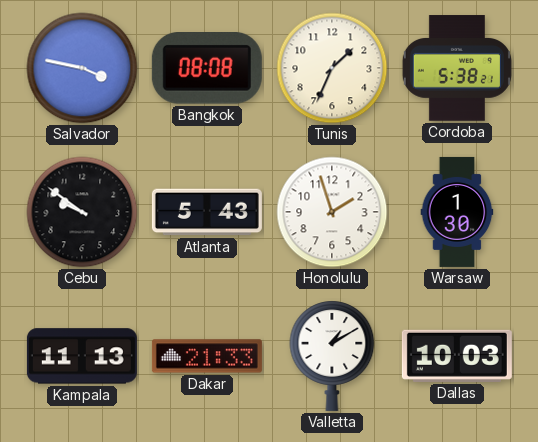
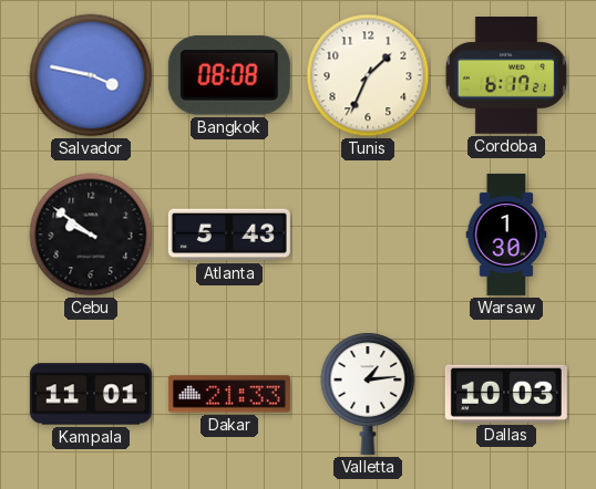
Cordoba: 5:38 -> 6:17
Honolulu: 1:57 -> none
Kampala: 11:13 -> 11:01
Valletta: 1:10 -> 1:14
